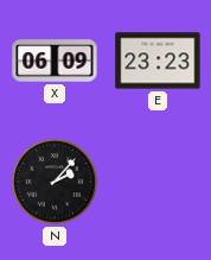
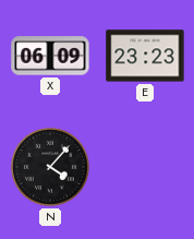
N: 2:07 -> 4:07
